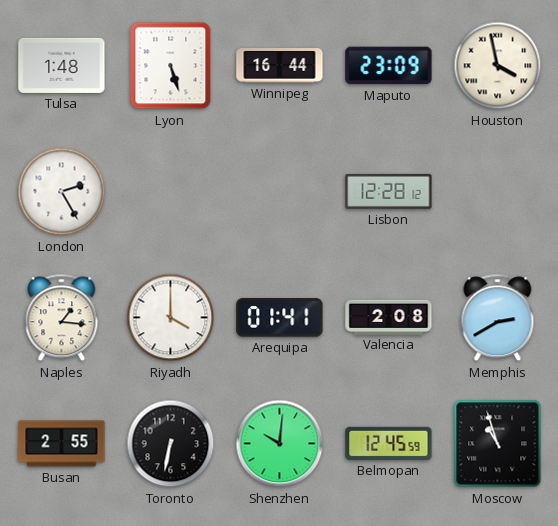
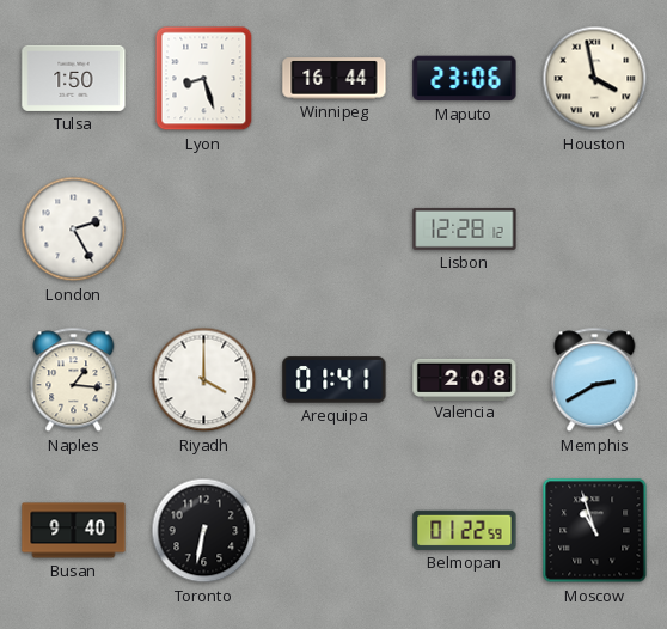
Tulsa: 1:48 -> 1:50
Lyon: 5:27 -> 8:27
Maputo: 23:09 -> 23:06
Busan: 2:55 -> 9:40
Shenzhen: 10:01 -> none
Belmopan: 12:45 -> 01:22
